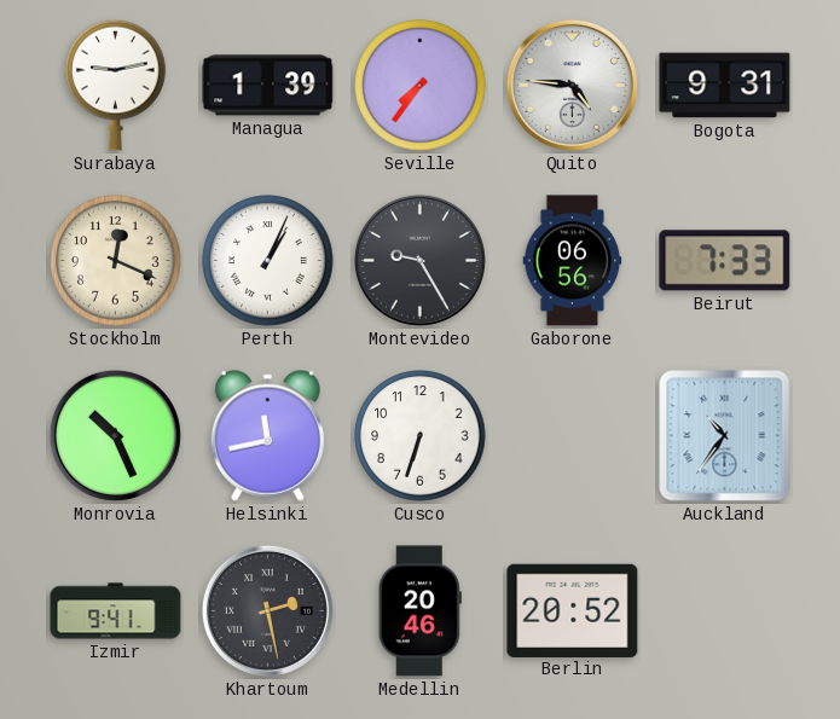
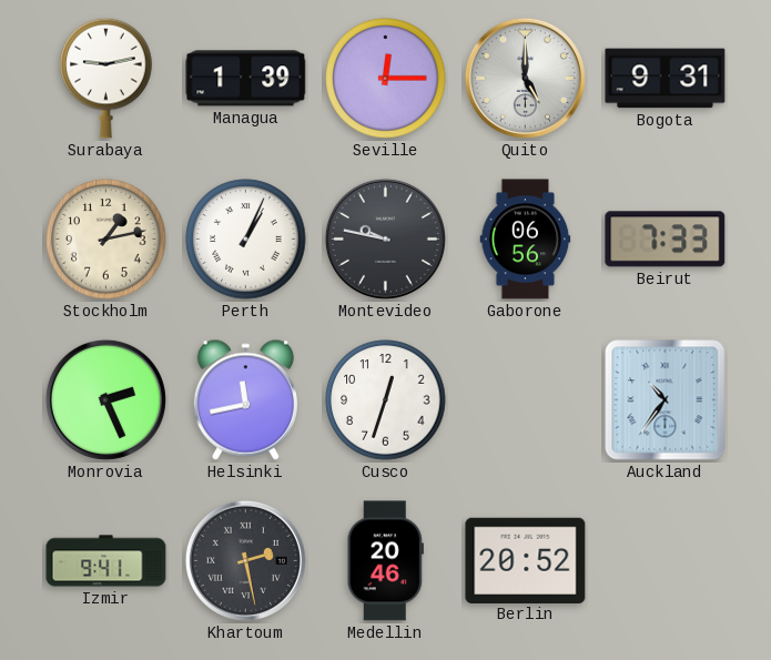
Seville: 7:36 -> 12:15
Quito: 4:46 -> 5:00
Stockholm: 12:19 -> 1:13
Montevideo: 9:25 -> 9:47
Monrovia: 10:26 -> 2:26
Cusco: 6:33 -> 12:33
